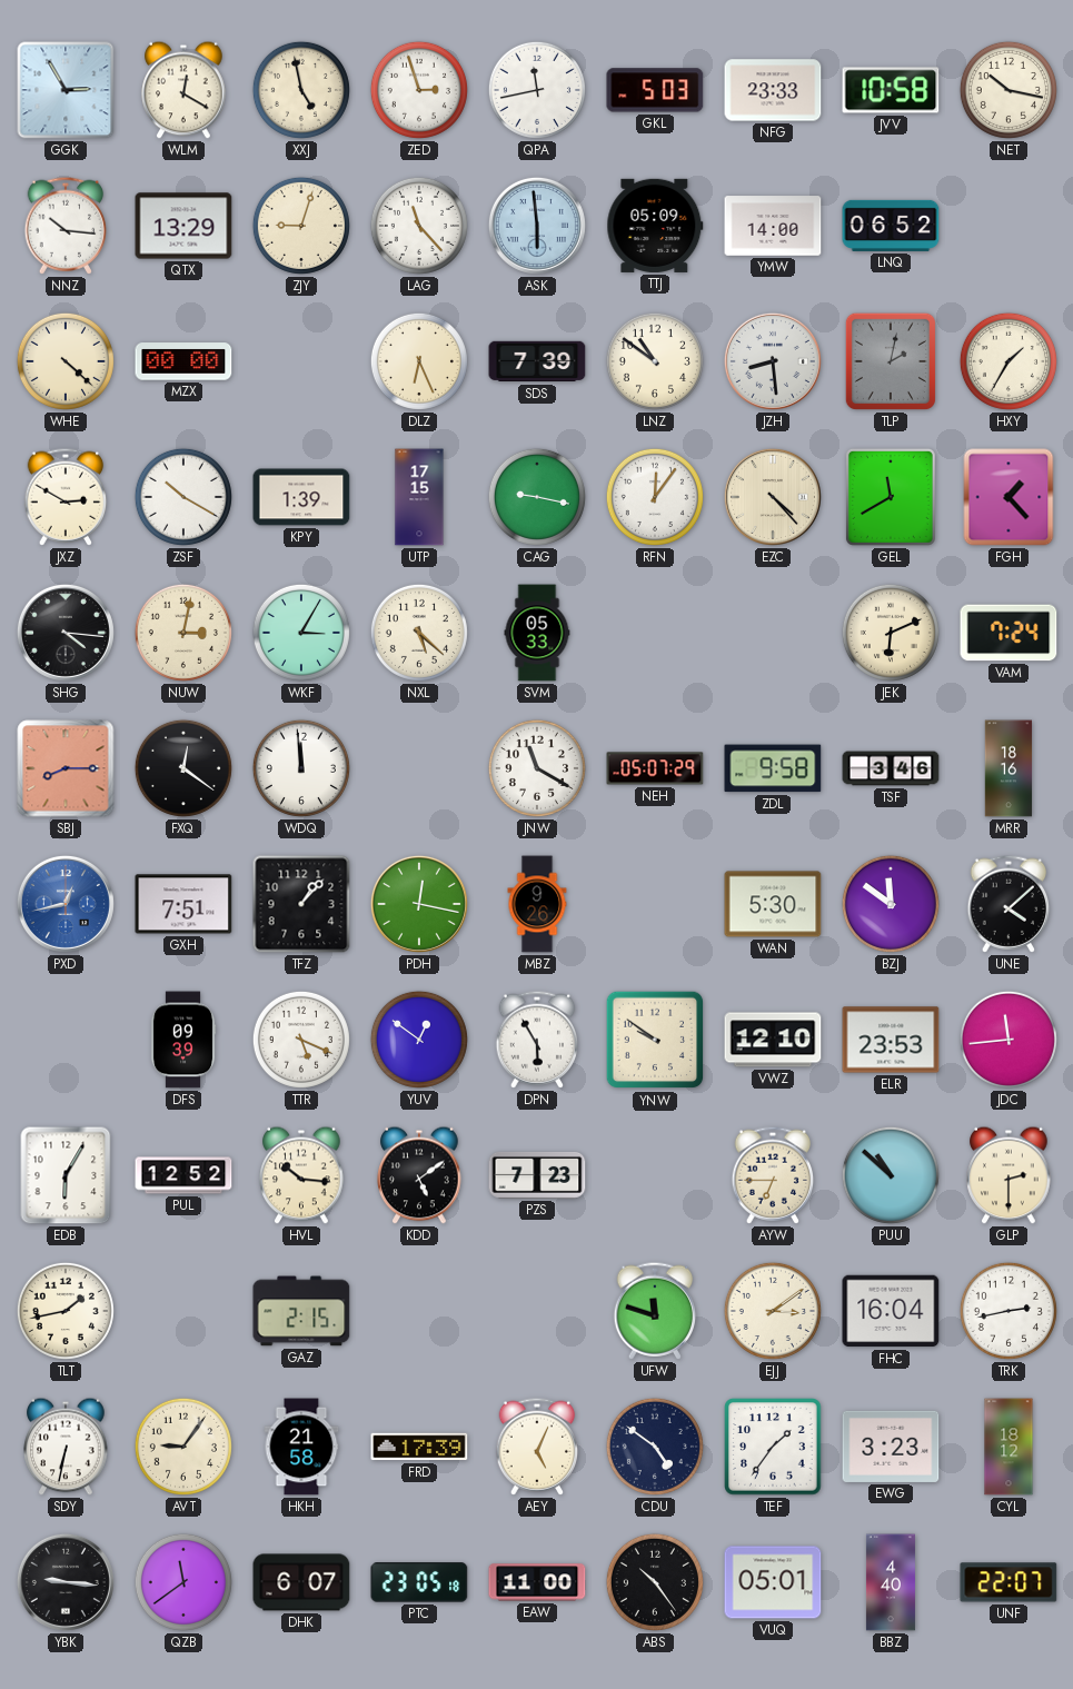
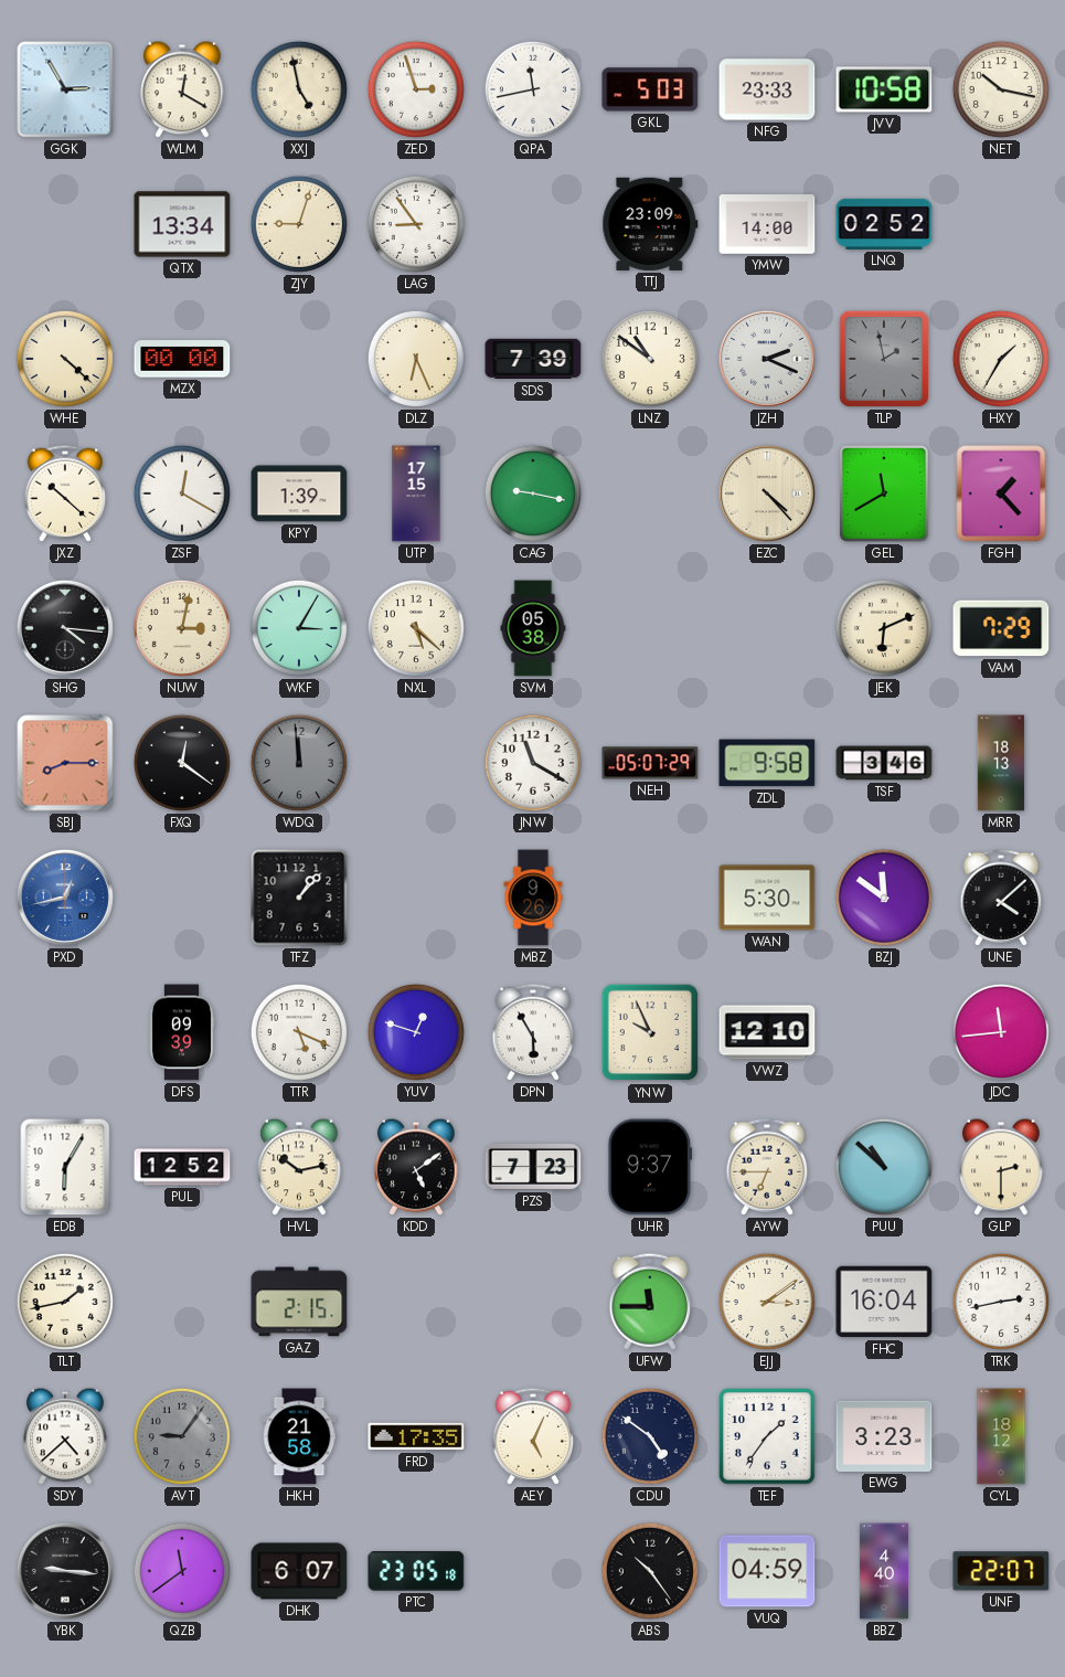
NNZ: 10:16 -> none
QTX: 13:29 -> 13:34
LAG: 11:23 -> 8:54
ASK: 5:59 -> none
TTJ: 05:09 -> 23:09
LNQ: 06:52 -> 02:52
JZH: 8:29 -> 2:19
TLP: 2:02 -> 1:58
JXZ: 2:50 -> 10:22
ZSF: 10:20 -> 12:20
RFN: 12:06 -> none
SVM: 05:33 -> 05:38
VAM: 7:24 -> 7:29
WDQ dial: white -> grey
MRR: 18:16 -> 18:13
GXH: 7:51 -> none
PDH: 12:17 -> none
YUV: 12:51 -> 12:48
YNW: 9:51 -> 9:56
ELR: 23:53 -> none
HVL: 10:16 -> 10:13
UHR: none -> 9:37
UFW: 11:48 -> 11:45
SDY: 6:32 -> 4:38
AVT dial: cream -> grey
FRD: 17:39 -> 17:35
EAW: 11:00 -> none
VUQ: 05:01 -> 04:59
